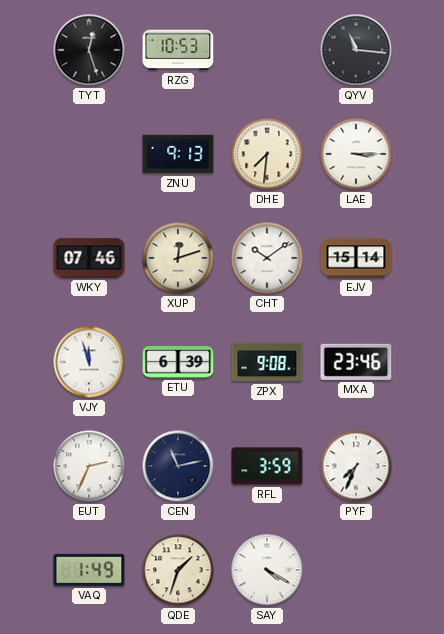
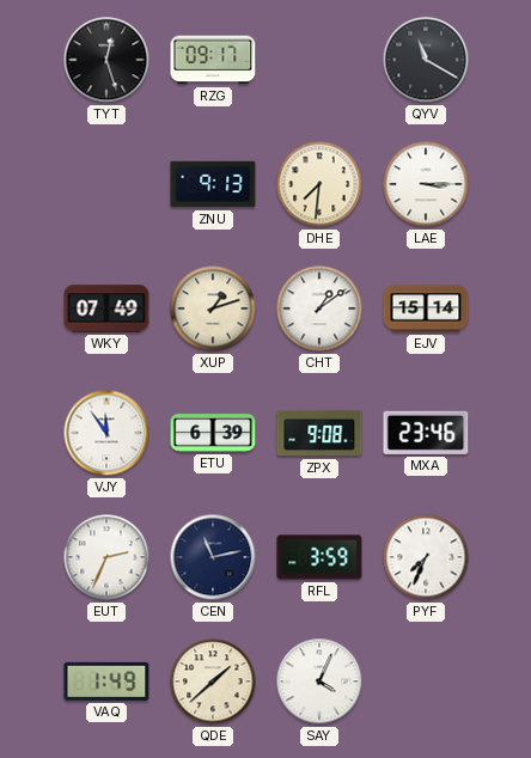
RZG: 10:53 -> 09:17
QYV: 11:16 -> 11:20
WKY: 07:46 -> 07:49
XUP: 12:12 -> 1:12
CHT: 10:09 -> 1:09
VJY: 11:57 -> 11:54
QDE: 1:33 -> 1:38
SAY: 4:20 -> 4:04
